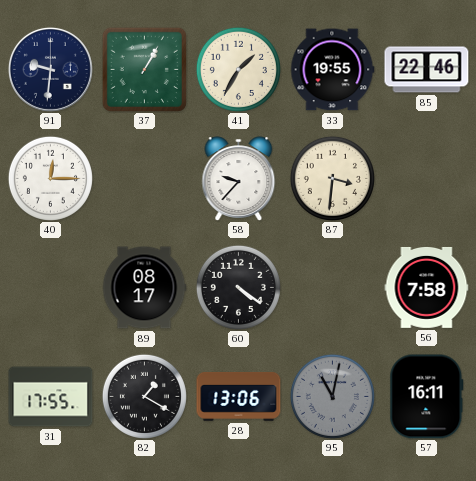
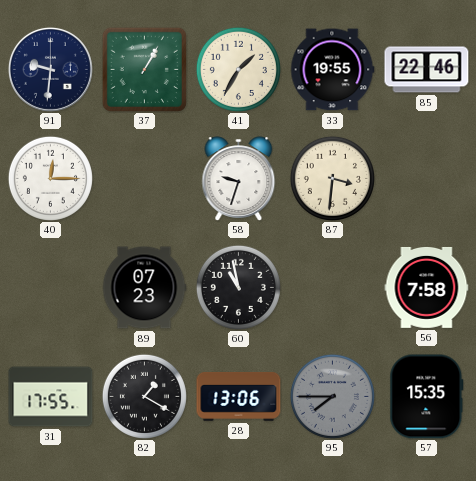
58: 9:37 -> 9:33
89: 08:17 -> 07:23
60: 4:21 -> 10:58
95: 11:02 -> 7:45
57: 16:11 -> 15:35
